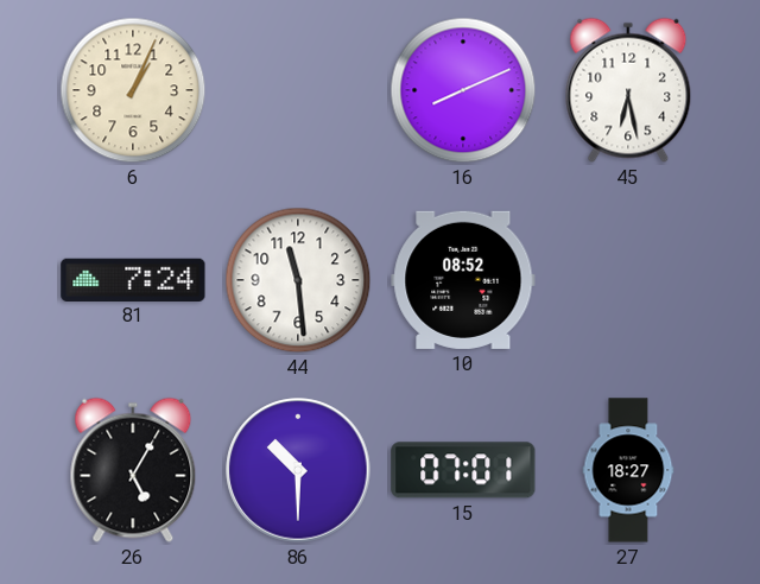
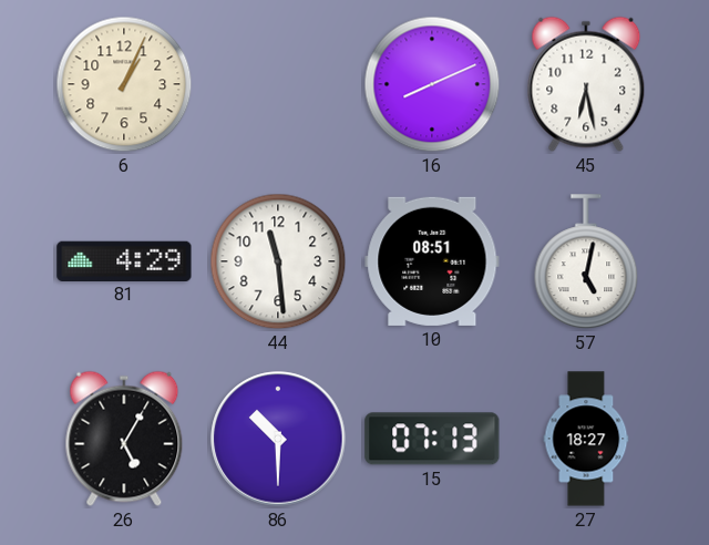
81: 7:24 -> 4:29
10: 08:52 -> 08:51
57: none -> 5:02
15: 07:01 -> 07:13
